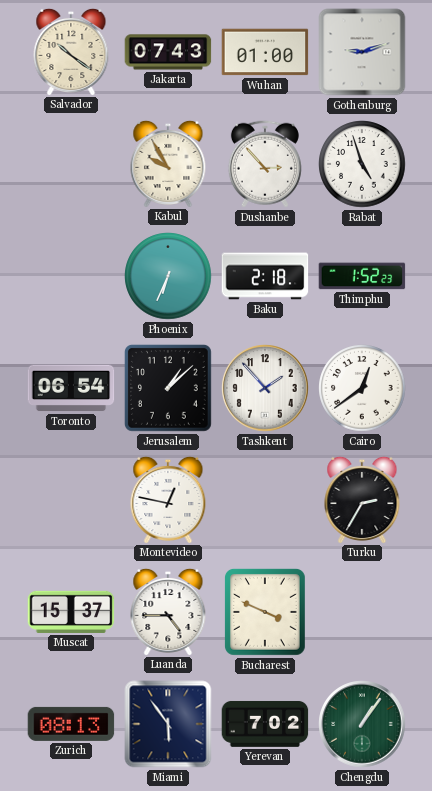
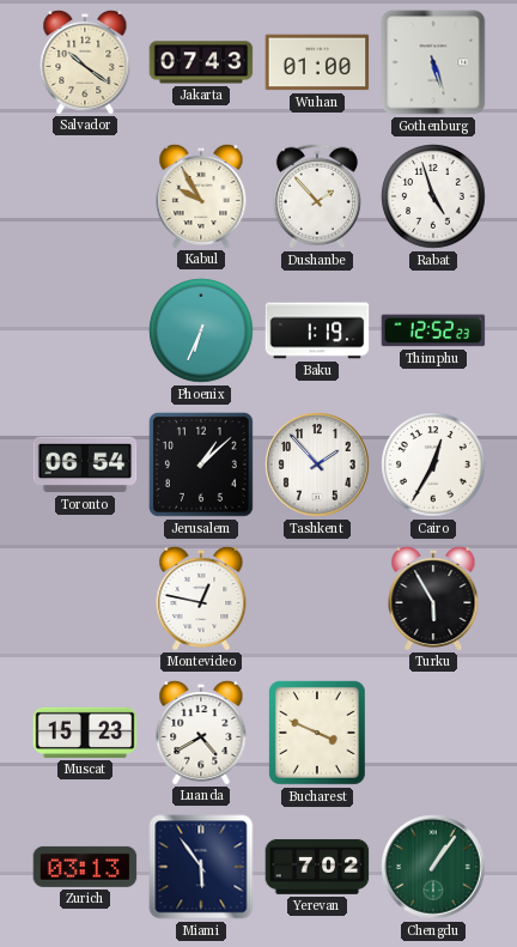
Gothenburg: 9:12 -> 5:27
Dushanbe: 2:53 -> 1:53
Baku: 2:18 -> 1:19
Thimphu: 1:52 -> 12:52
Cairo: 12:39 -> 12:35
Turku: 2:35 -> 5:55
Muscat: 15:37 -> 15:23
Luanda: 4:45 -> 4:40
Zurich: 08:13 -> 03:13
